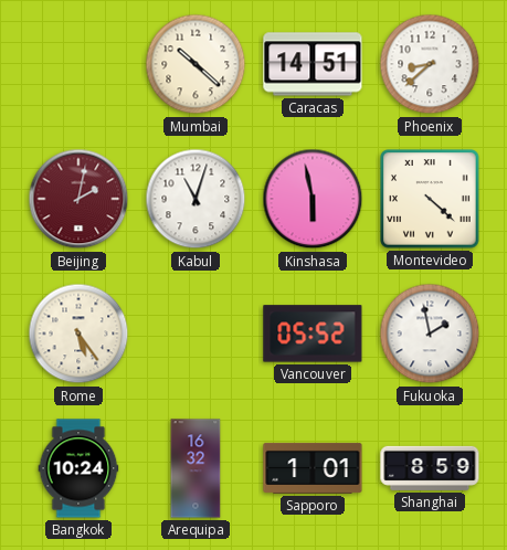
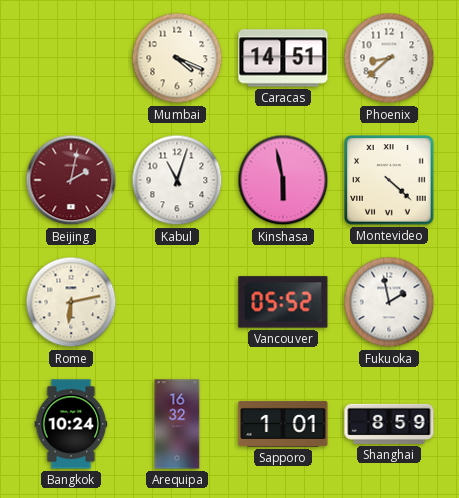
Mumbai: 10:22 -> 4:19
Rome: 5:24 -> 6:13
